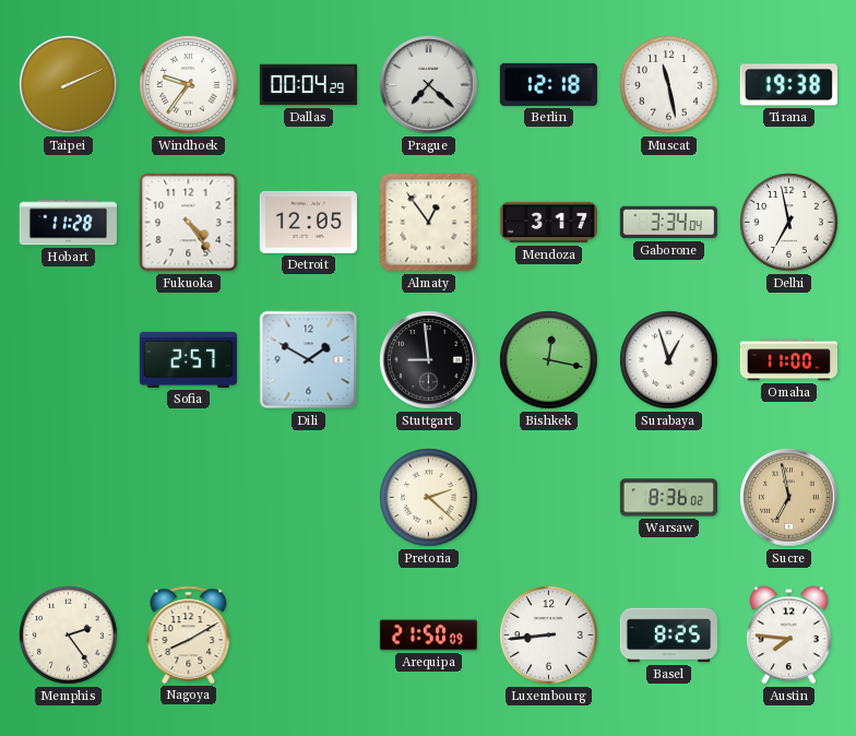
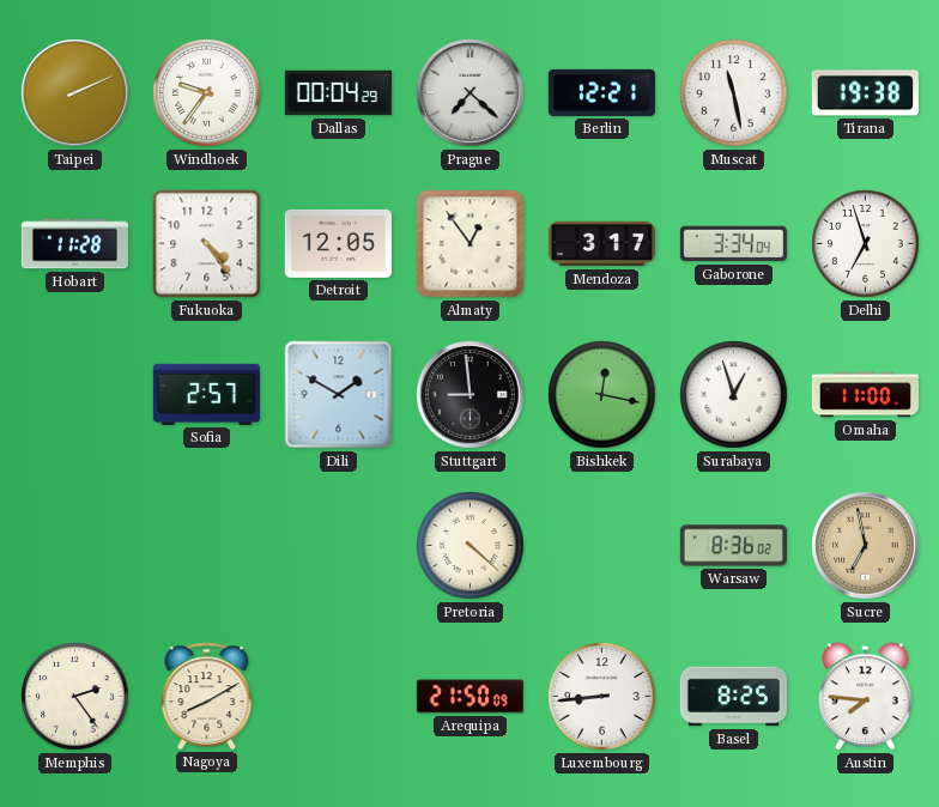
Berlin: 12:18 -> 12:21
Delhi: 6:58 -> 6:57
Pretoria: 2:22 -> 4:22
